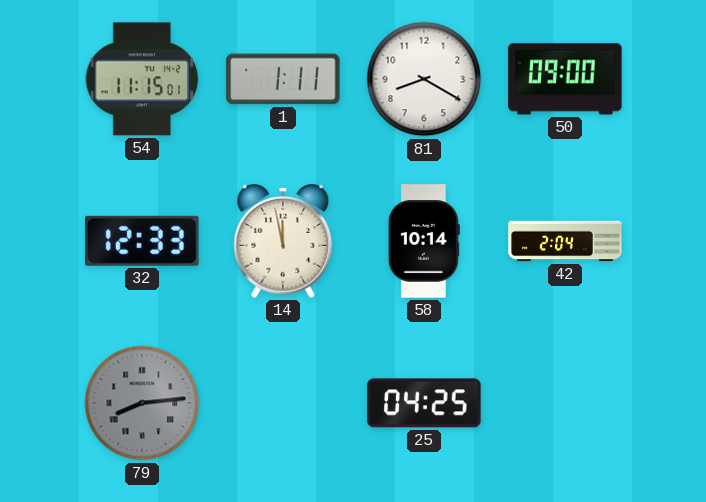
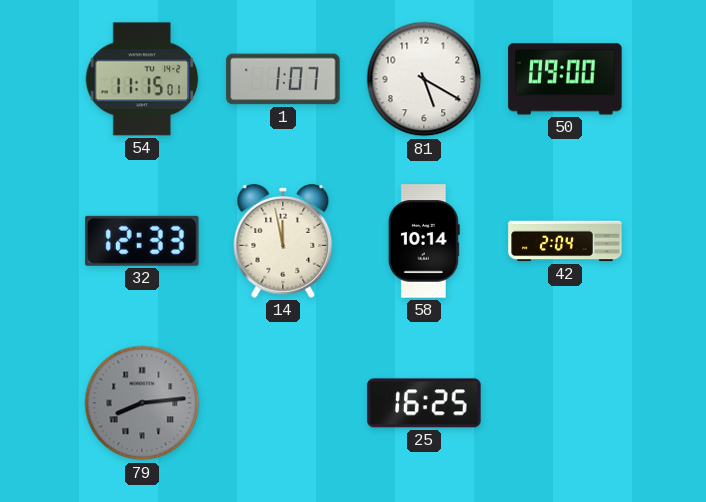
1: 1:11 -> 1:07
81: 8:20 -> 5:20
25: 04:25 -> 16:25
